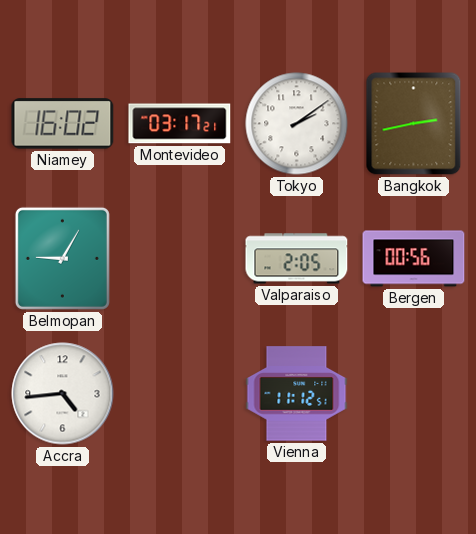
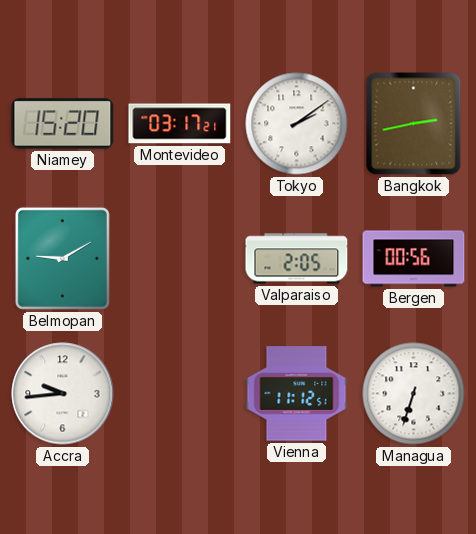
Niamey: 16:02 -> 15:20
Belmopan: 9:05 -> 9:10
Accra: 4:44 -> 9:44
Managua: none -> 6:33
